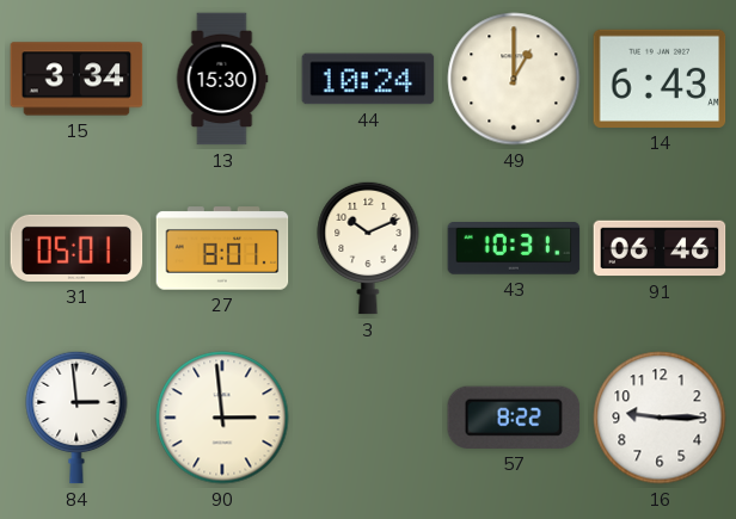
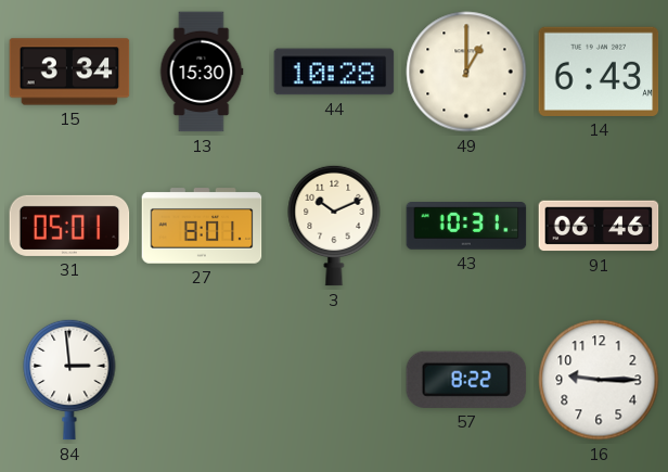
44: 10:24 -> 10:28
90: 2:59 -> none
